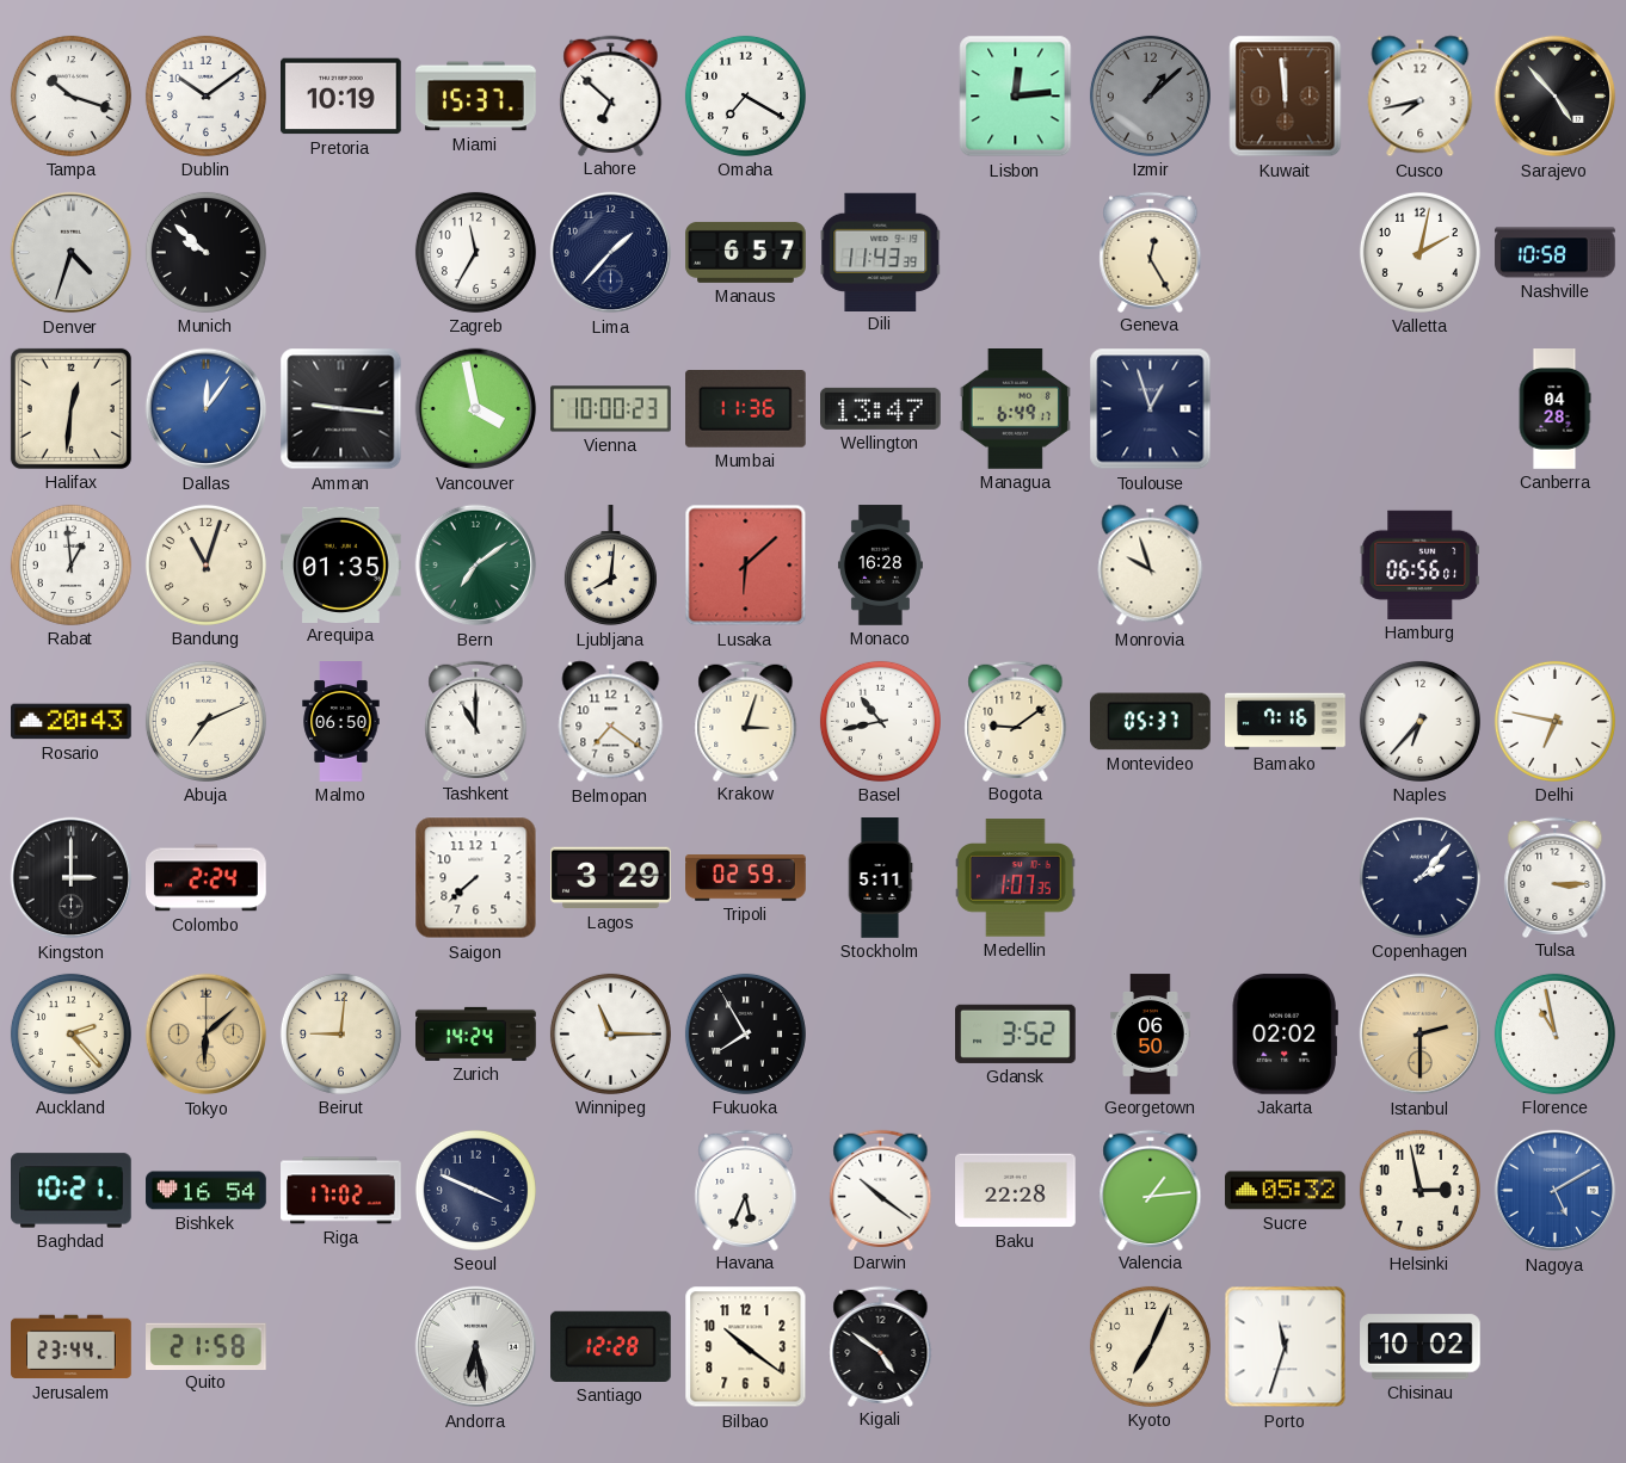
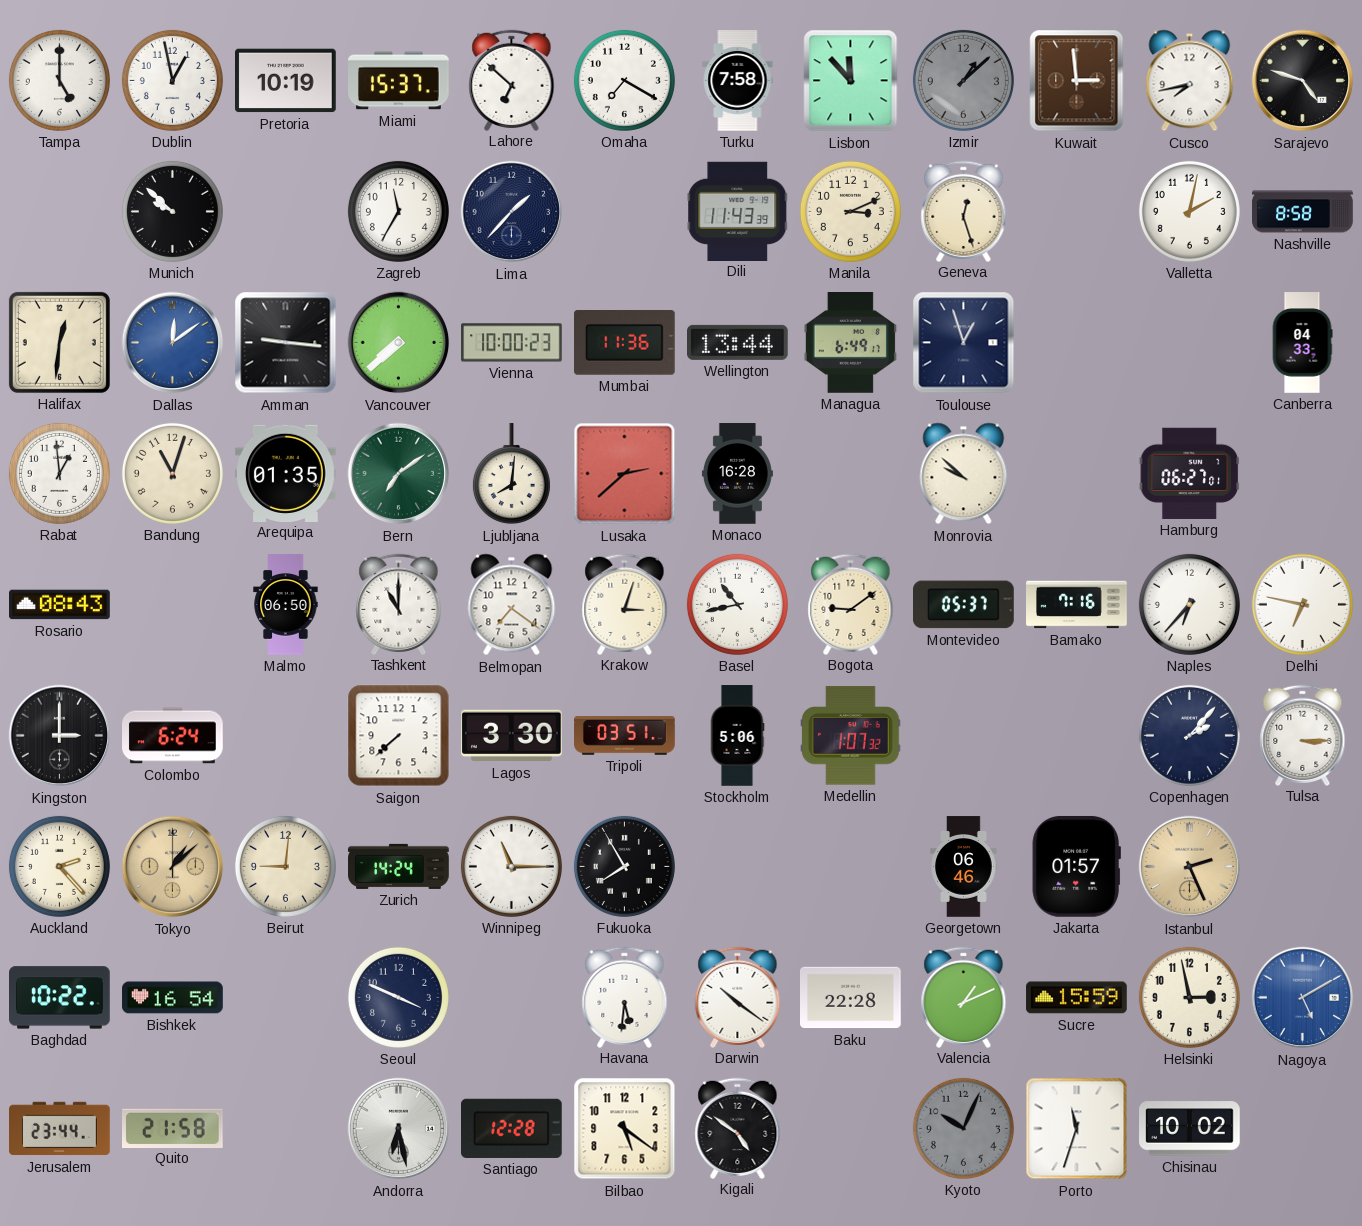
Tampa: 10:18 -> 5:00
Dublin: 10:09 -> 12:58
Turku: none -> 7:58
Lisbon: 12:14 -> 11:53
Kuwait: 11:59 -> 2:59
Sarajevo: 4:53 -> 4:48
Denver: 4:33 -> none
Manaus: 6:57 -> none
Manila: none -> 3:11
Geneva: 12:25 -> 12:27
Nashville: 10:58 -> 8:58
Dallas: 12:06 -> 12:09
Vancouver: 3:58 -> 7:38
Wellington: 13:47 -> 13:44
Canberra: 04:28 -> 04:33
Lusaka: 6:08 -> 2:38
Monrovia: 9:57 -> 9:52
Hamburg: 06:56 -> 06:27
Rosario: 20:43 -> 08:43
Abuja: 7:11 -> none
Colombo: 2:24 -> 6:24
Lagos: 3:29 -> 3:30
Tripoli: 02:59 -> 03:51
Stockholm: 5:11 -> 5:06
Medellin: 1:07:35 -> 1:07:32
Tokyo: 6:08 -> 1:08
Gdansk: 3:52 -> none
Georgetown: 06:50 -> 06:46
Jakarta: 02:02 -> 01:57
Istanbul: 2:30 -> 2:26
Florence: 10:58 -> none
Baghdad: 10:21 -> 10:22
Riga: 17:02 -> none
Havana: 5:34 -> 5:31
Valencia: 1:14 -> 1:11
Sucre: 05:32 -> 15:59
Bilbao: 10:21 -> 5:21
Kyoto: 7:04 -> 10:04
Kyoto dial: cream -> grey
